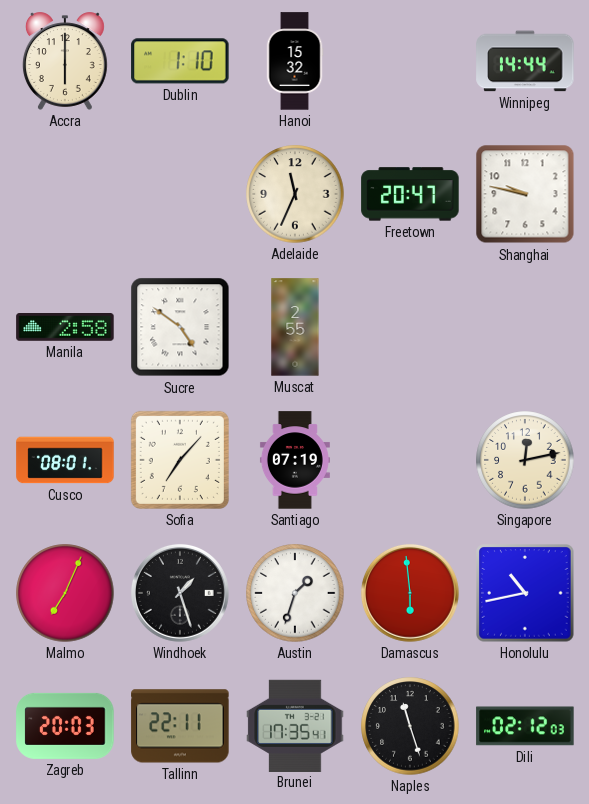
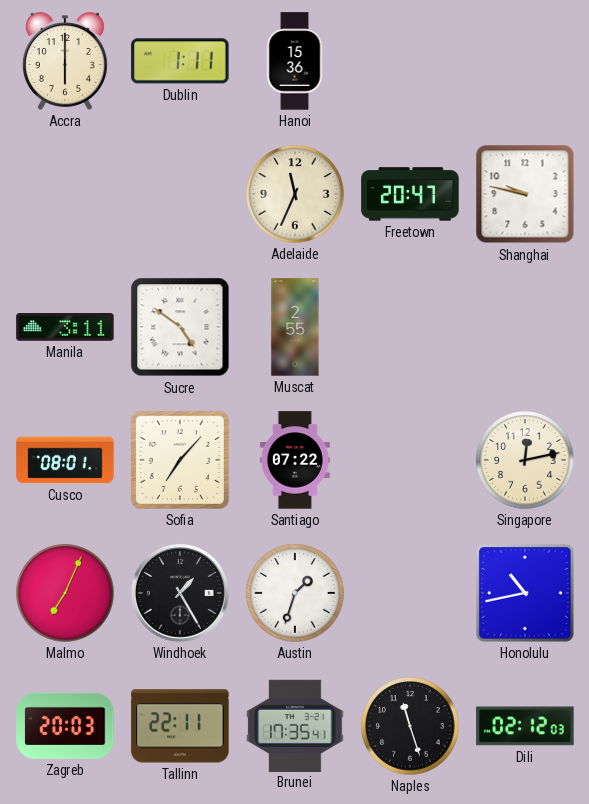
Dublin: 1:10 -> 1:11
Hanoi: 15:32 -> 15:36
Winnipeg: 14:44 -> none
Manila: 2:58 -> 3:11
Santiago: 07:19 -> 07:22
Windhoek: 1:27 -> 1:25
Damascus: 5:59 -> none
